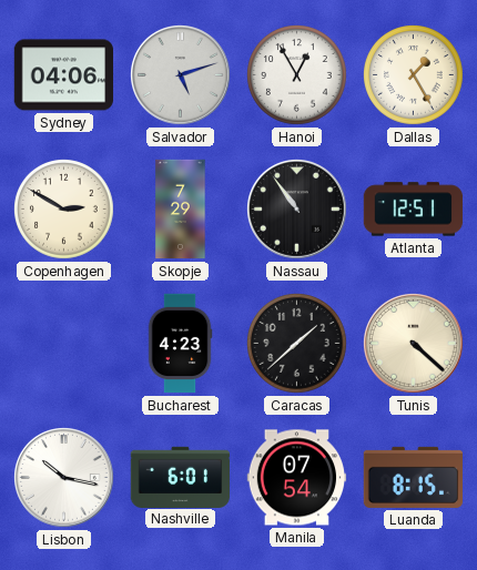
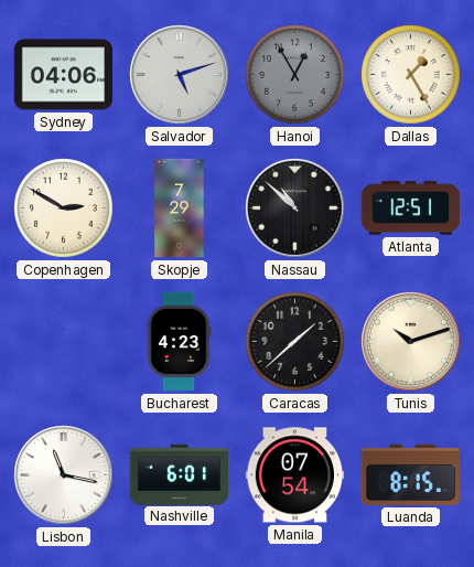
Hanoi dial: white -> grey
Nassau: 10:54 -> 10:52
Tunis: 4:22 -> 10:12
Lisbon: 10:17 -> 11:17
